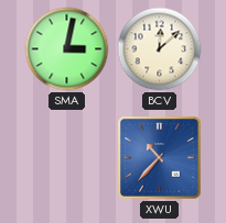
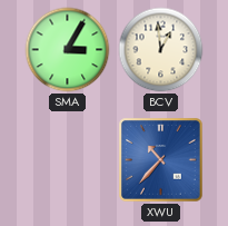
SMA: 3:02 -> 3:05
BCV: 12:08 -> 12:59
